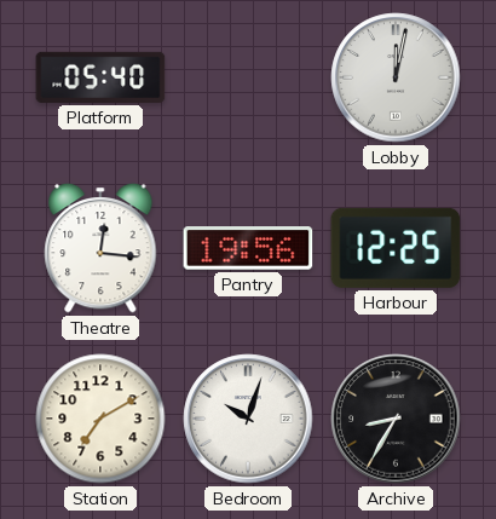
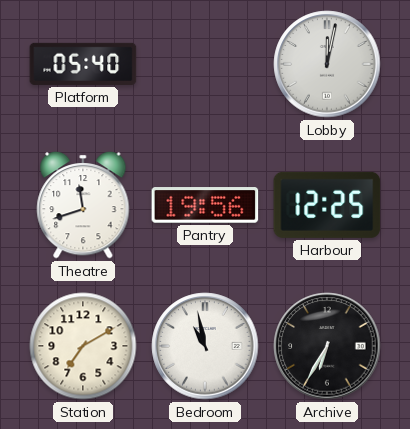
Theatre: 12:16 -> 11:42
Bedroom: 10:03 -> 10:58
Archive: 8:35 -> 6:35
